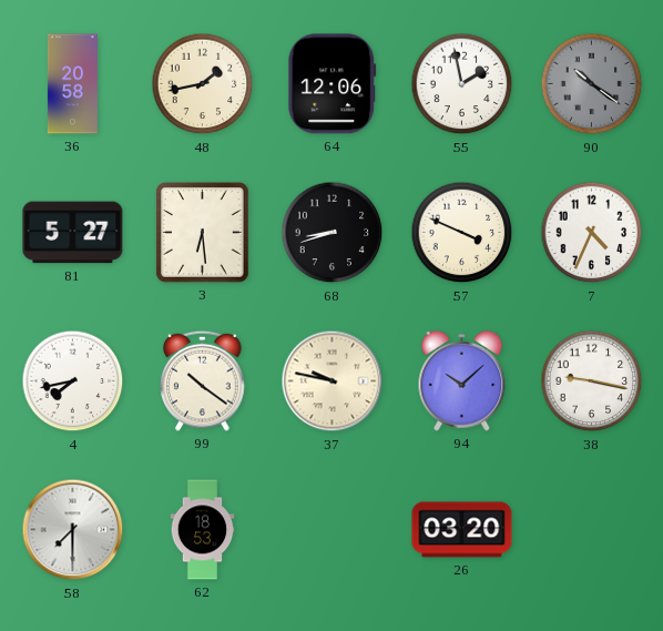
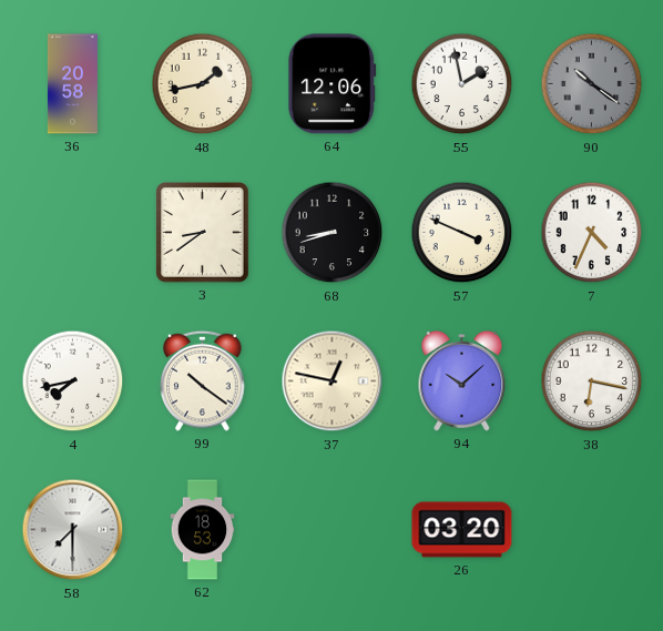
81: 5:27 -> none
3: 6:29 -> 8:39
37: 9:47 -> 12:47
38: 9:17 -> 6:17
